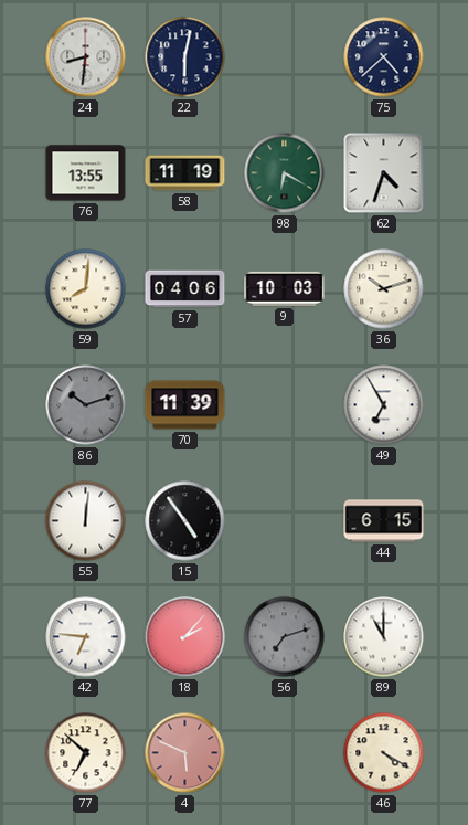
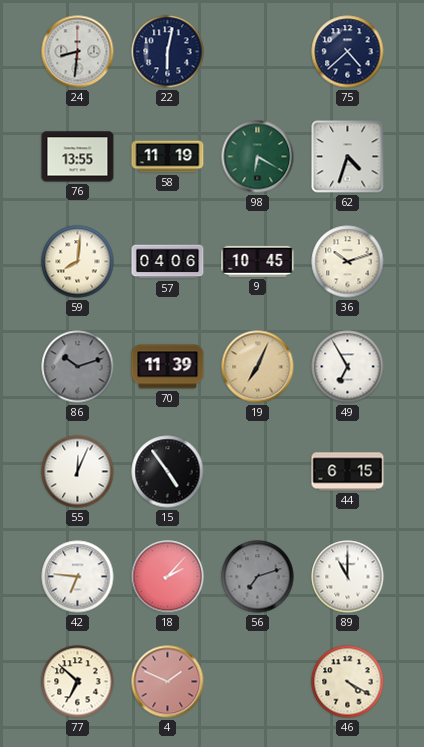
9: 10:03 -> 10:45
19: none -> 7:04
55: 12:01 -> 12:04
4: 5:49 -> 1:49
